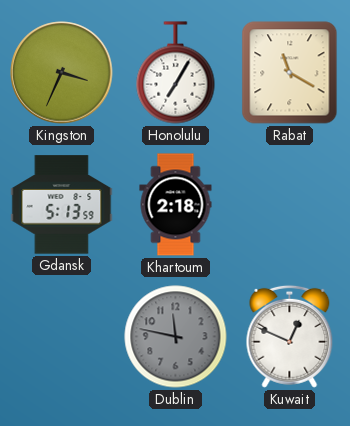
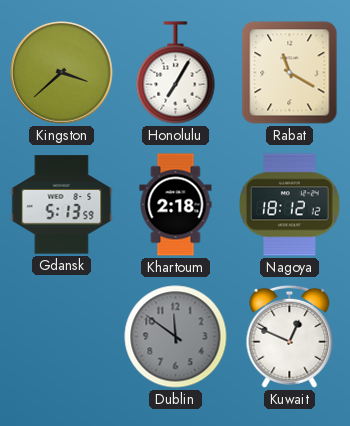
Kingston: 3:34 -> 3:38
Nagoya: none -> 18:12
Dublin: 11:47 -> 11:51
